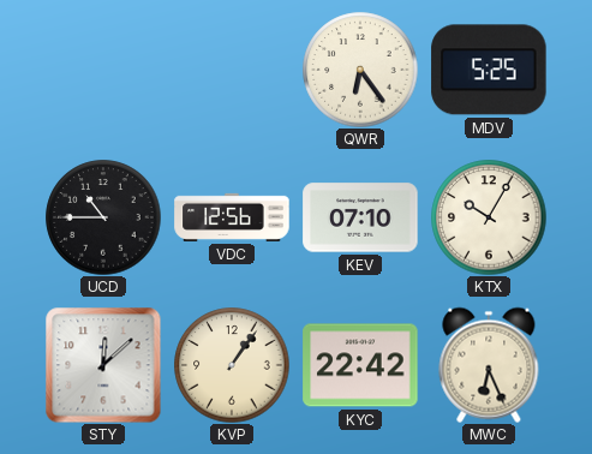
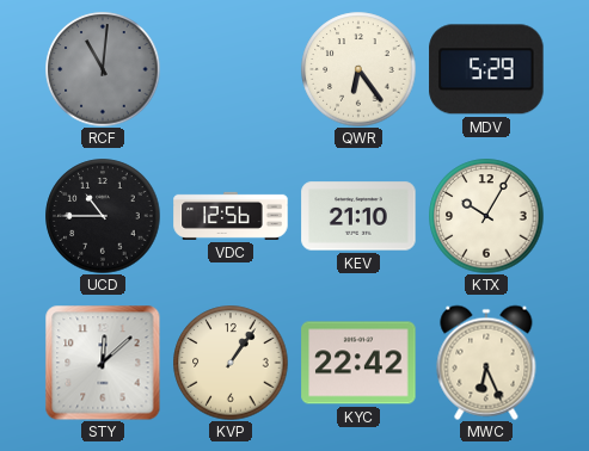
RCF: none -> 11:01
MDV: 5:25 -> 5:29
KEV: 07:10 -> 21:10
